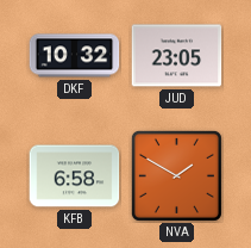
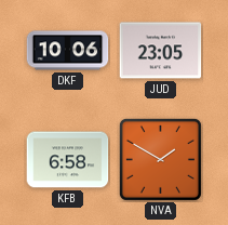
DKF: 10:32 -> 10:06
